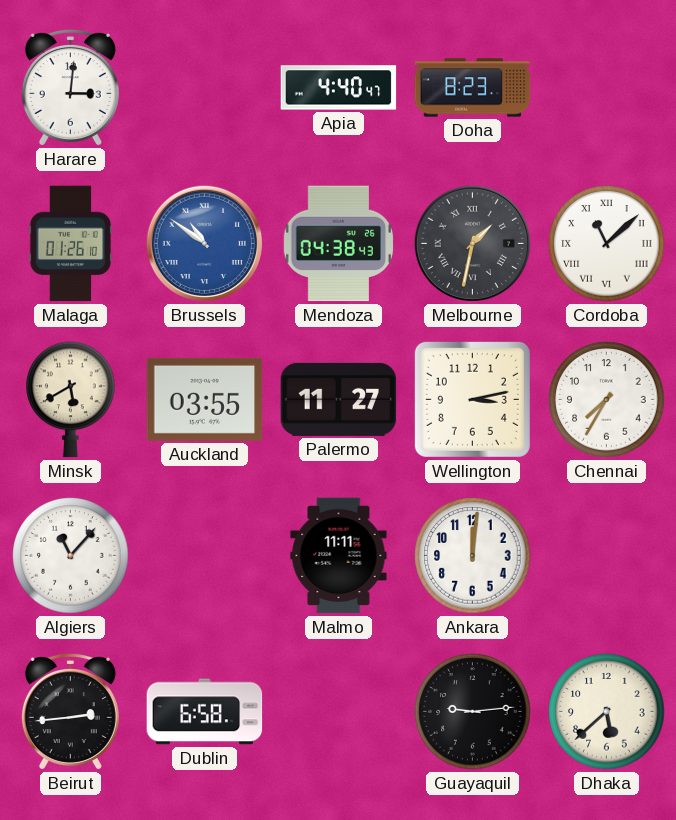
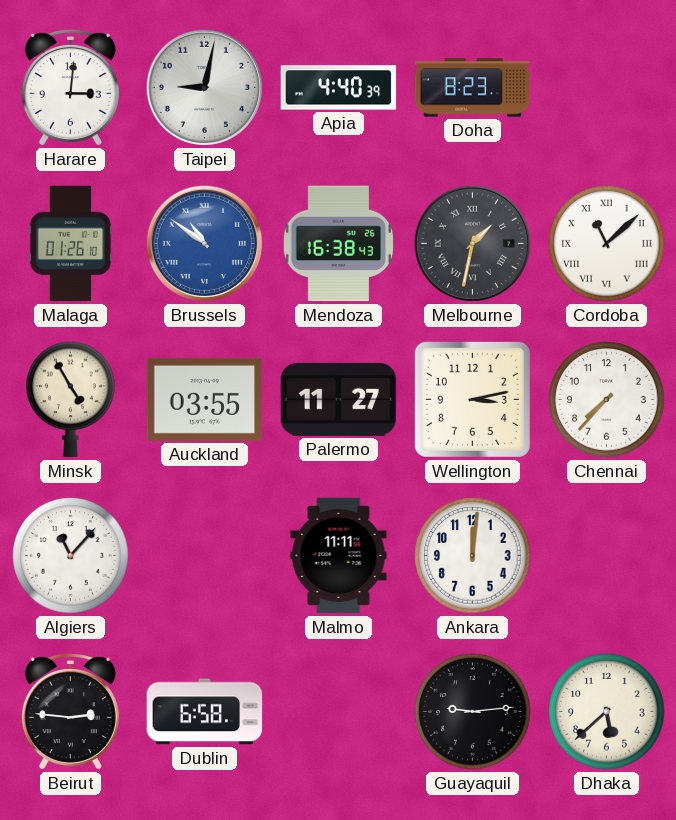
Taipei: none -> 9:02
Apia: 4:40:47 -> 4:40:39
Mendoza: 04:38 -> 16:38
Minsk: 5:40 -> 4:55
Chennai: 7:35 -> 7:37
Beirut: 2:44 -> 2:46
